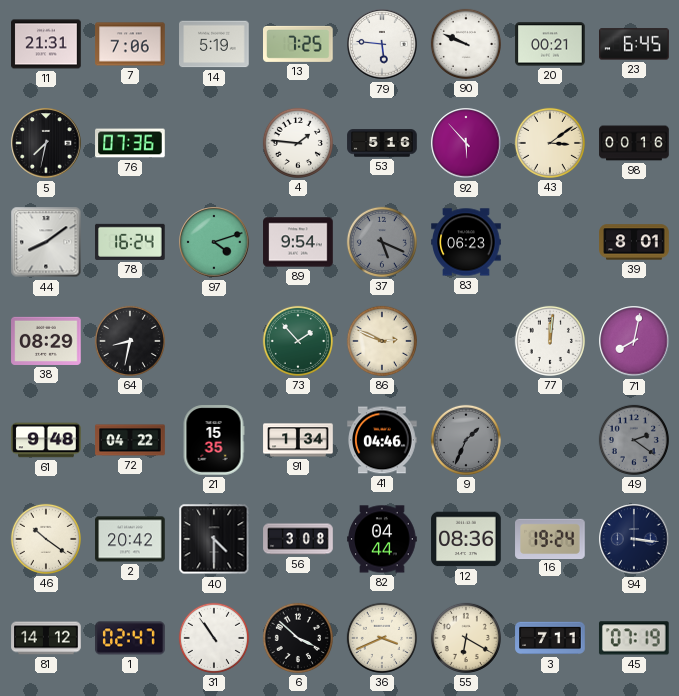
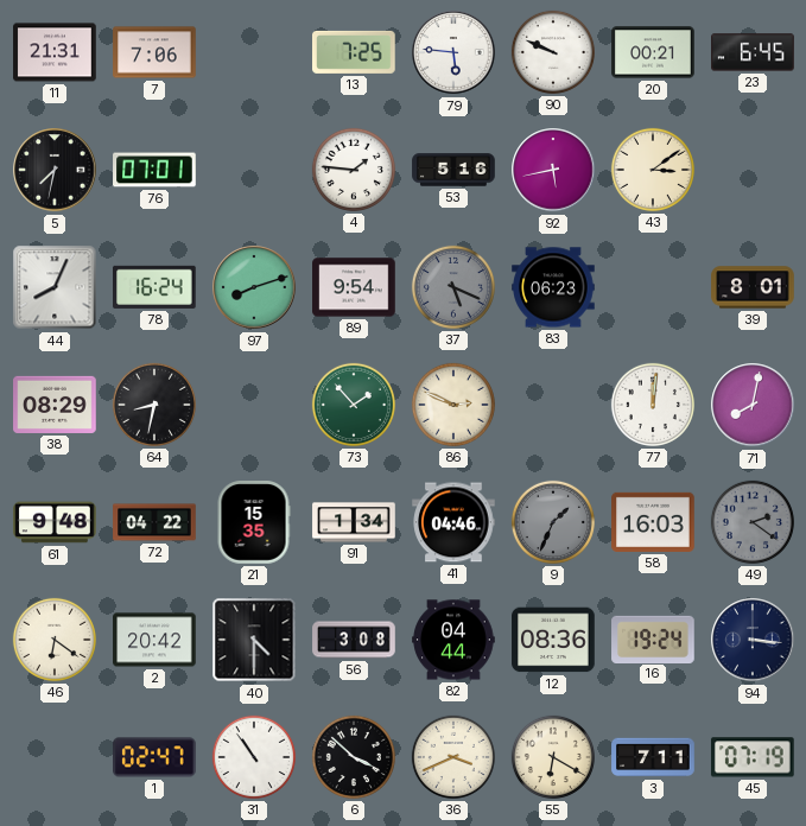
14: 5:19 -> none
76: 07:36 -> 07:01
92: 5:53 -> 5:43
98: 00:16 -> none
44: 8:09 -> 8:04
97: 4:12 -> 8:12
58: none -> 16:03
46: 10:21 -> 6:21
81: 14:12 -> none
